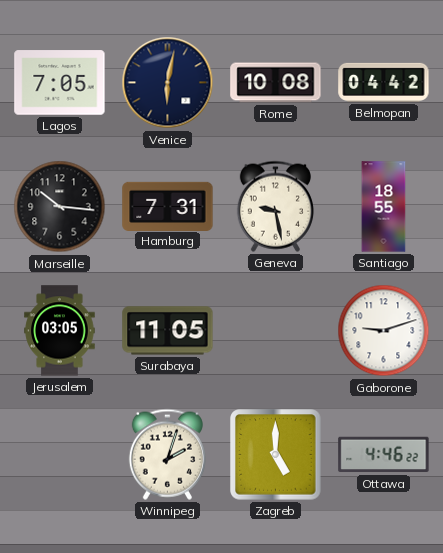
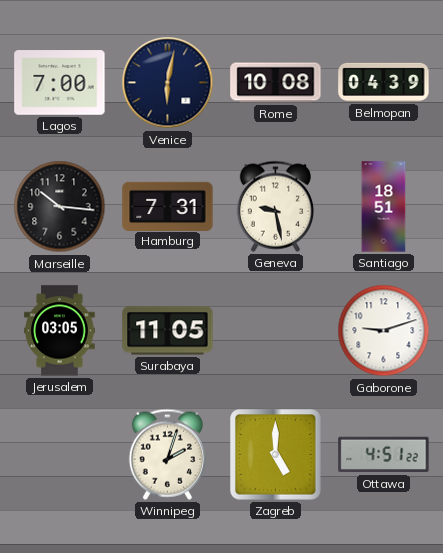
Lagos: 7:05 -> 7:00
Belmopan: 04:42 -> 04:39
Santiago: 18:55 -> 18:51
Ottawa: 4:46 -> 4:51
